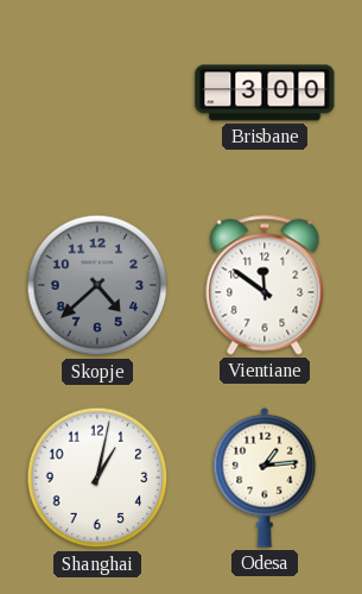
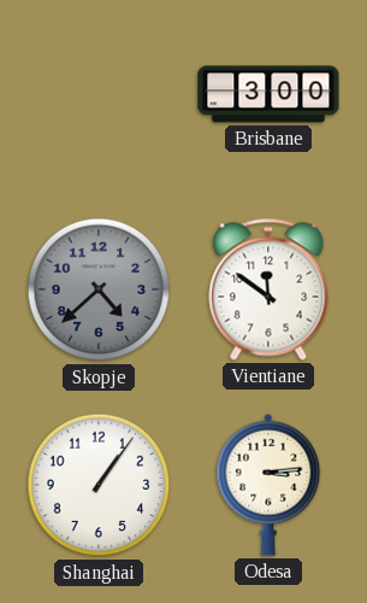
Shanghai: 1:02 -> 1:06
Odesa: 1:14 -> 3:14
